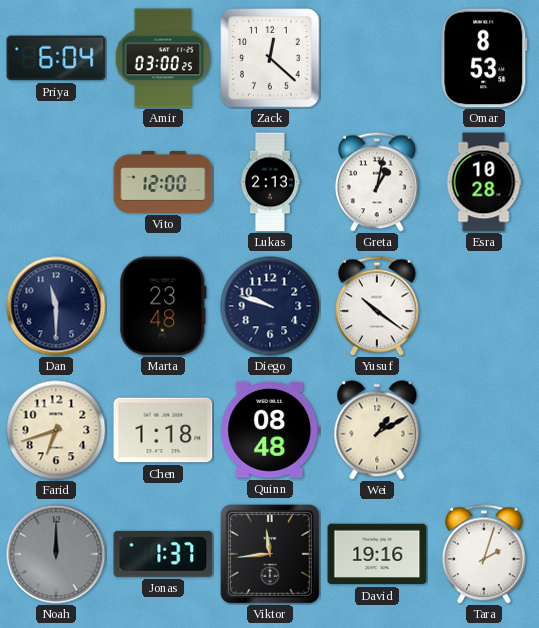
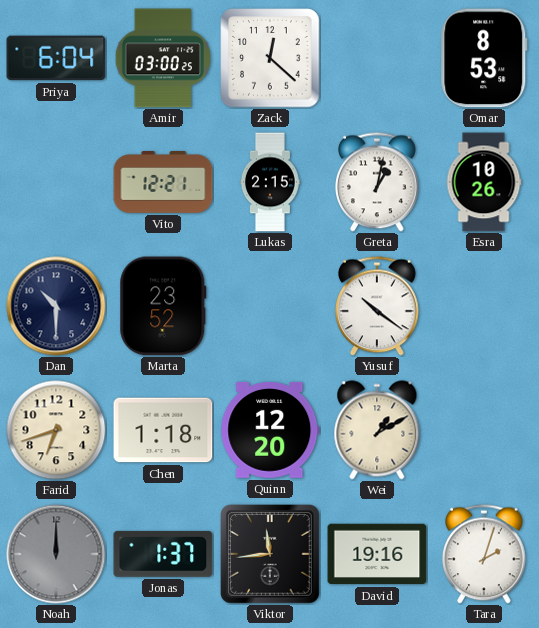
Vito: 12:00 -> 12:21
Lukas: 2:13 -> 2:15
Esra: 10:28 -> 10:26
Dan: 11:30 -> 10:30
Marta: 23:48 -> 23:52
Diego: 9:48 -> none
Quinn: 08:48 -> 12:20
